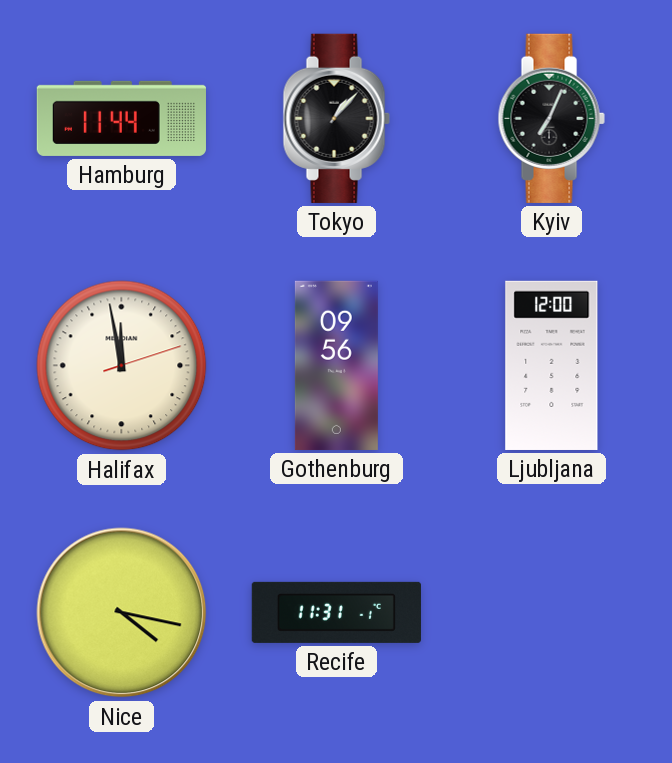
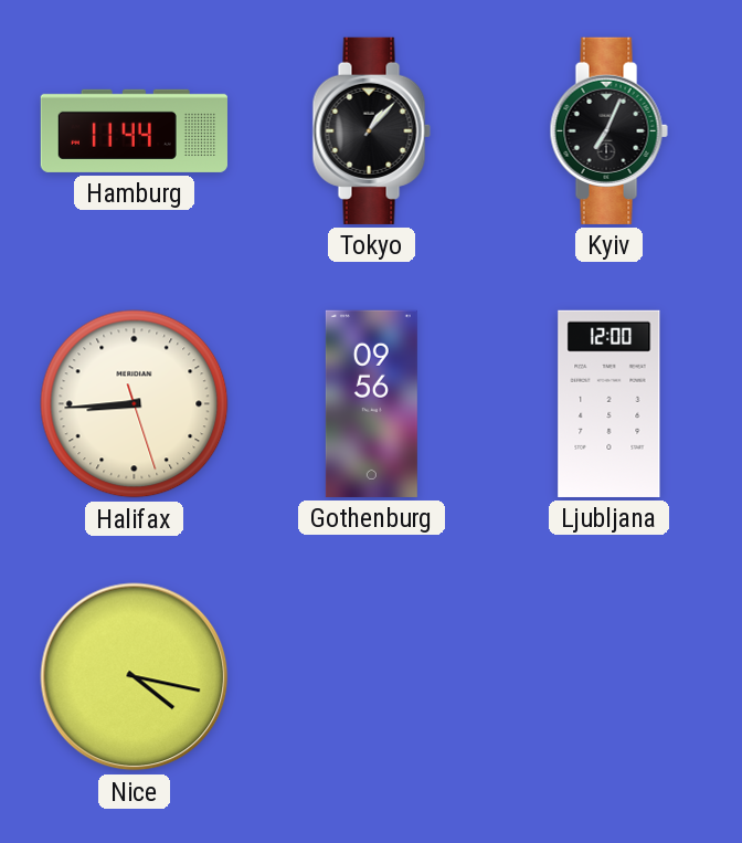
Halifax: 11:58 -> 8:44
Recife: 11:31 -> none
